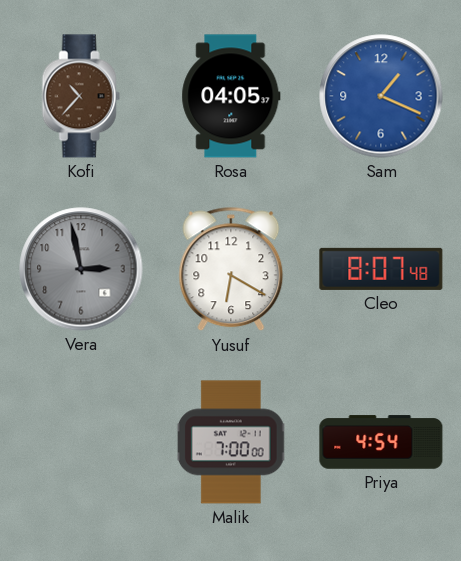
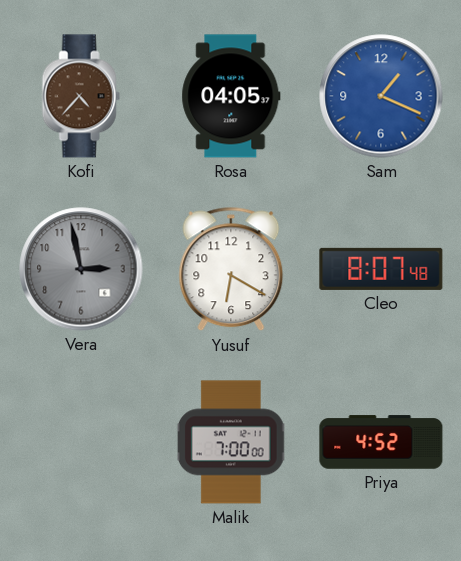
Kofi: 10:37 -> 4:37
Priya: 4:54 -> 4:52
